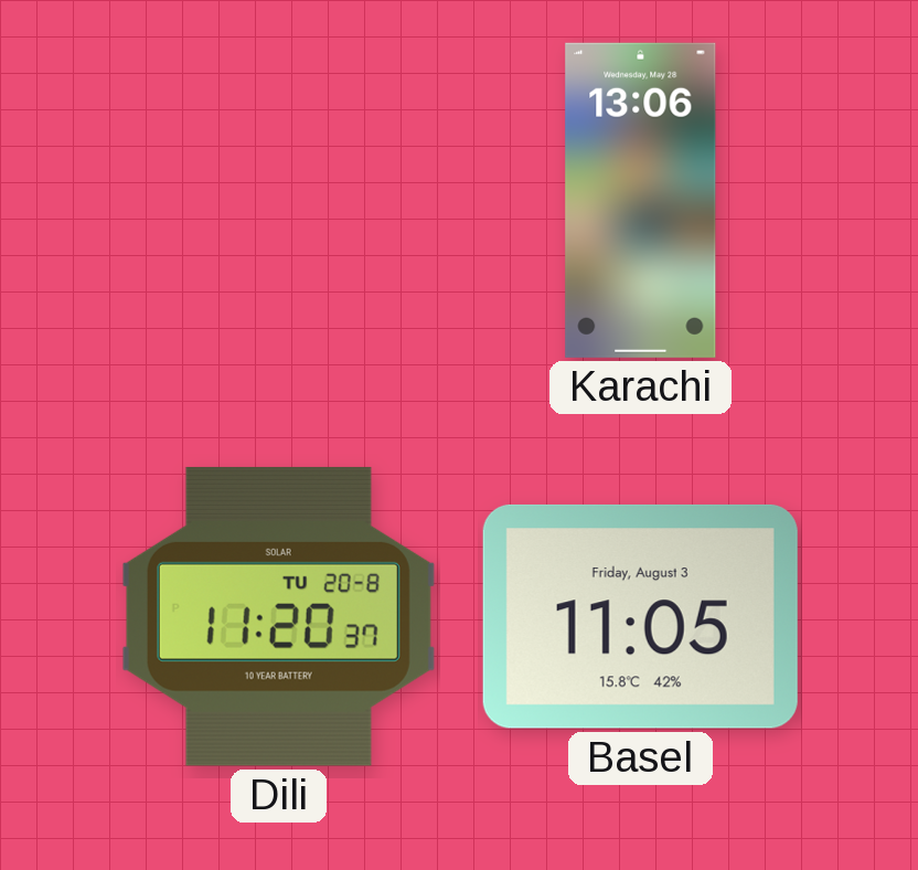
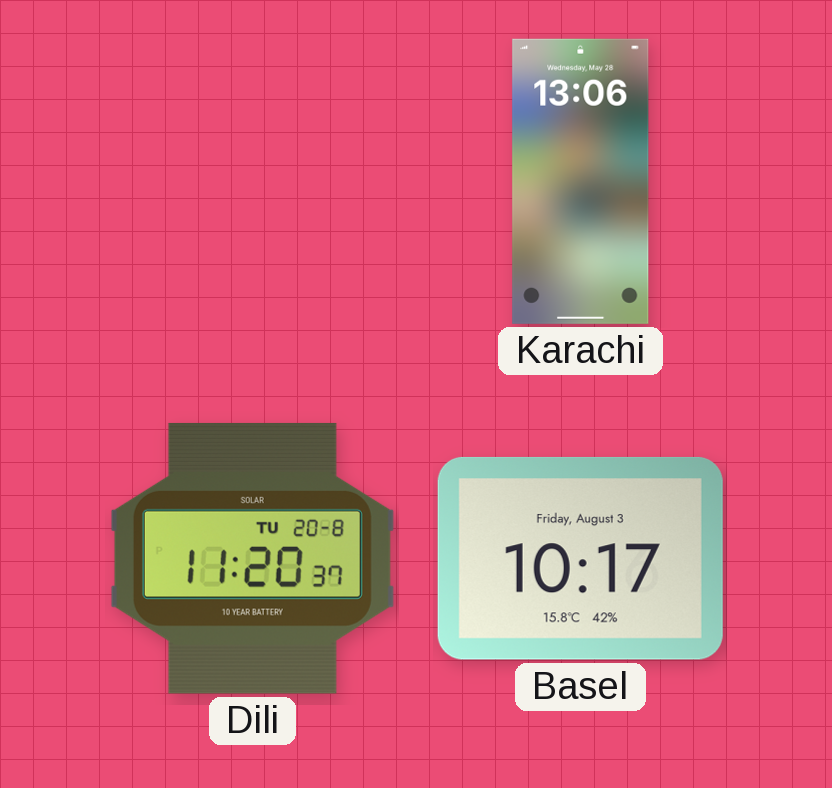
Basel: 11:05 -> 10:17
